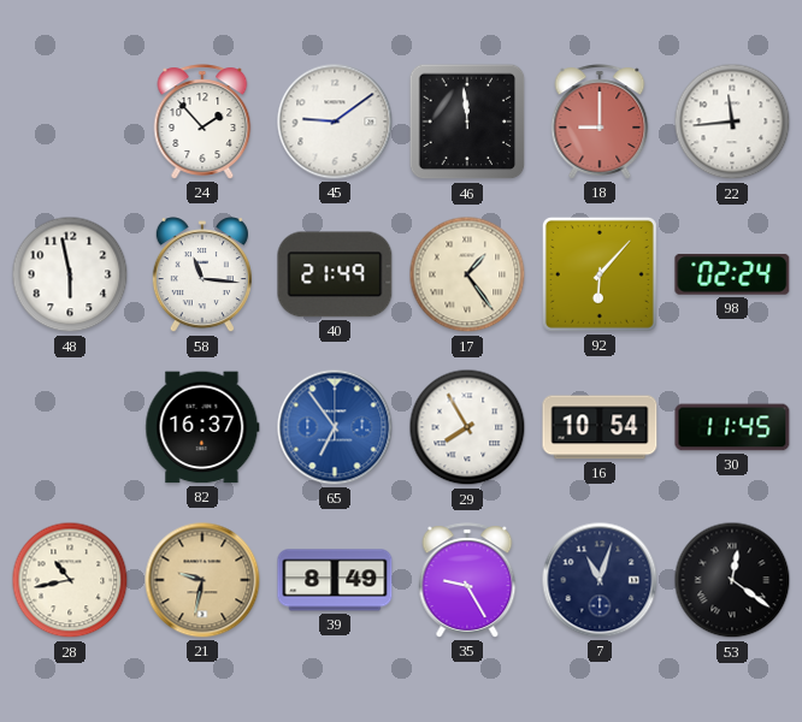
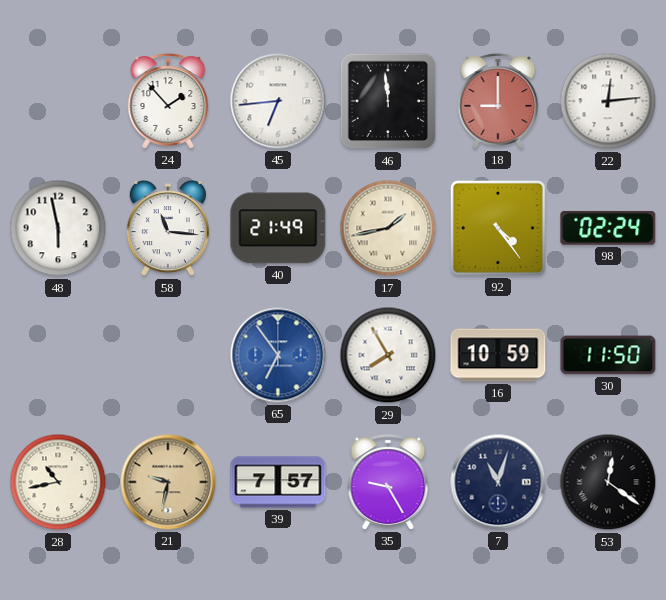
45: 9:09 -> 6:44
22: 11:44 -> 12:14
17: 1:24 -> 1:43
92: 6:07 -> 4:24
82: 16:37 -> none
16: 10:54 -> 10:59
30: 11:45 -> 11:50
39: 8:49 -> 7:57
